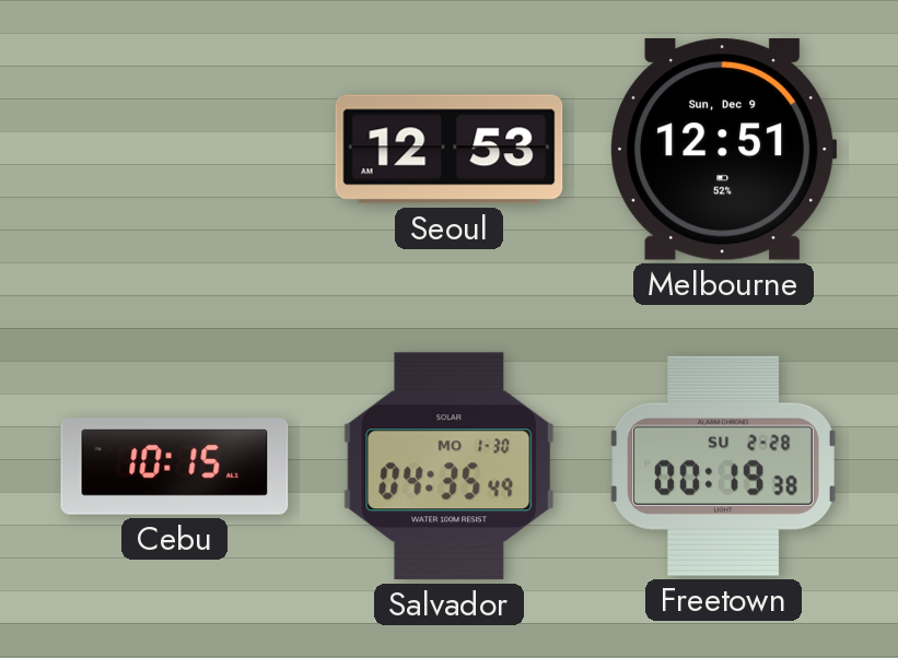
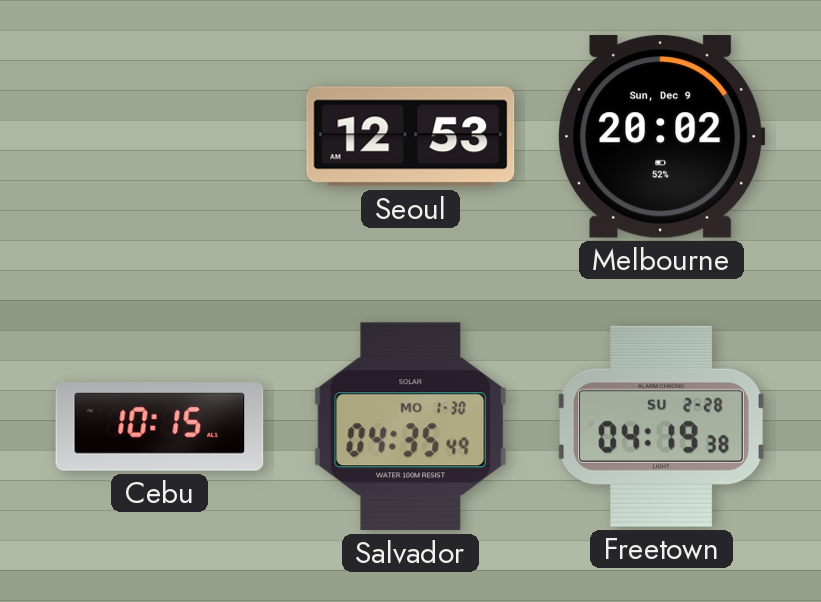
Melbourne: 12:51 -> 20:02
Freetown: 00:19 -> 04:19
